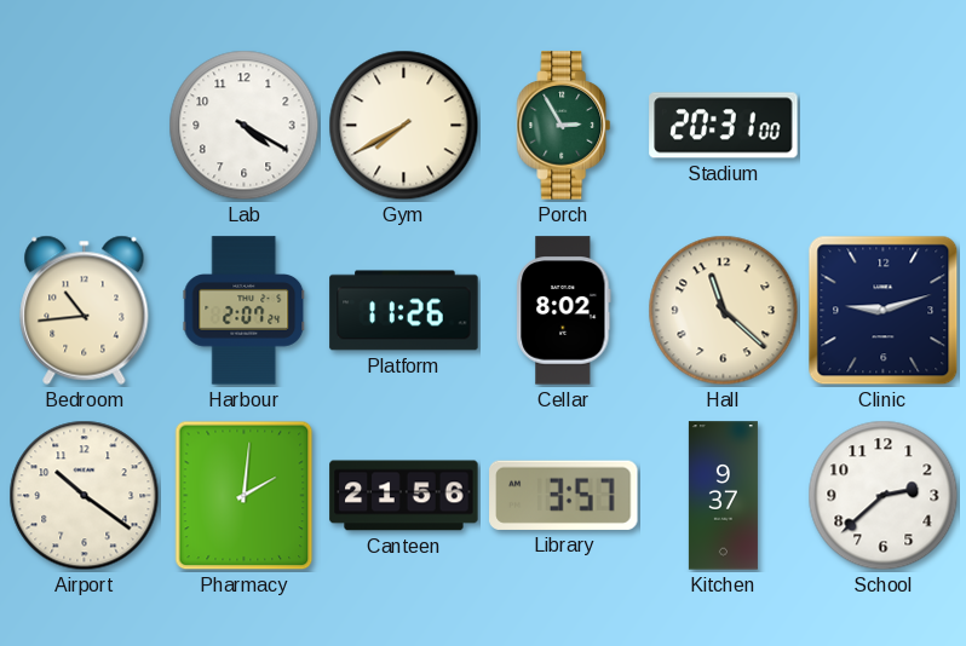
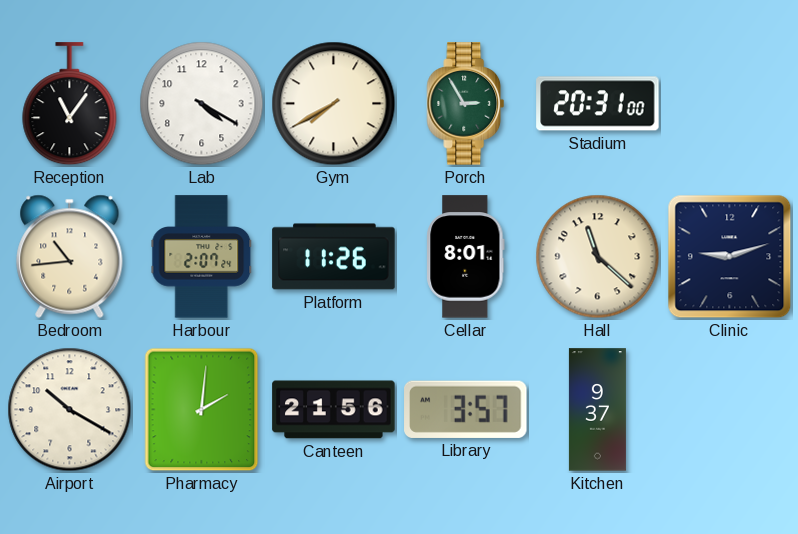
Reception: none -> 11:06
Cellar: 8:02 -> 8:01
Airport: 10:21 -> 10:20
School: 2:38 -> none
